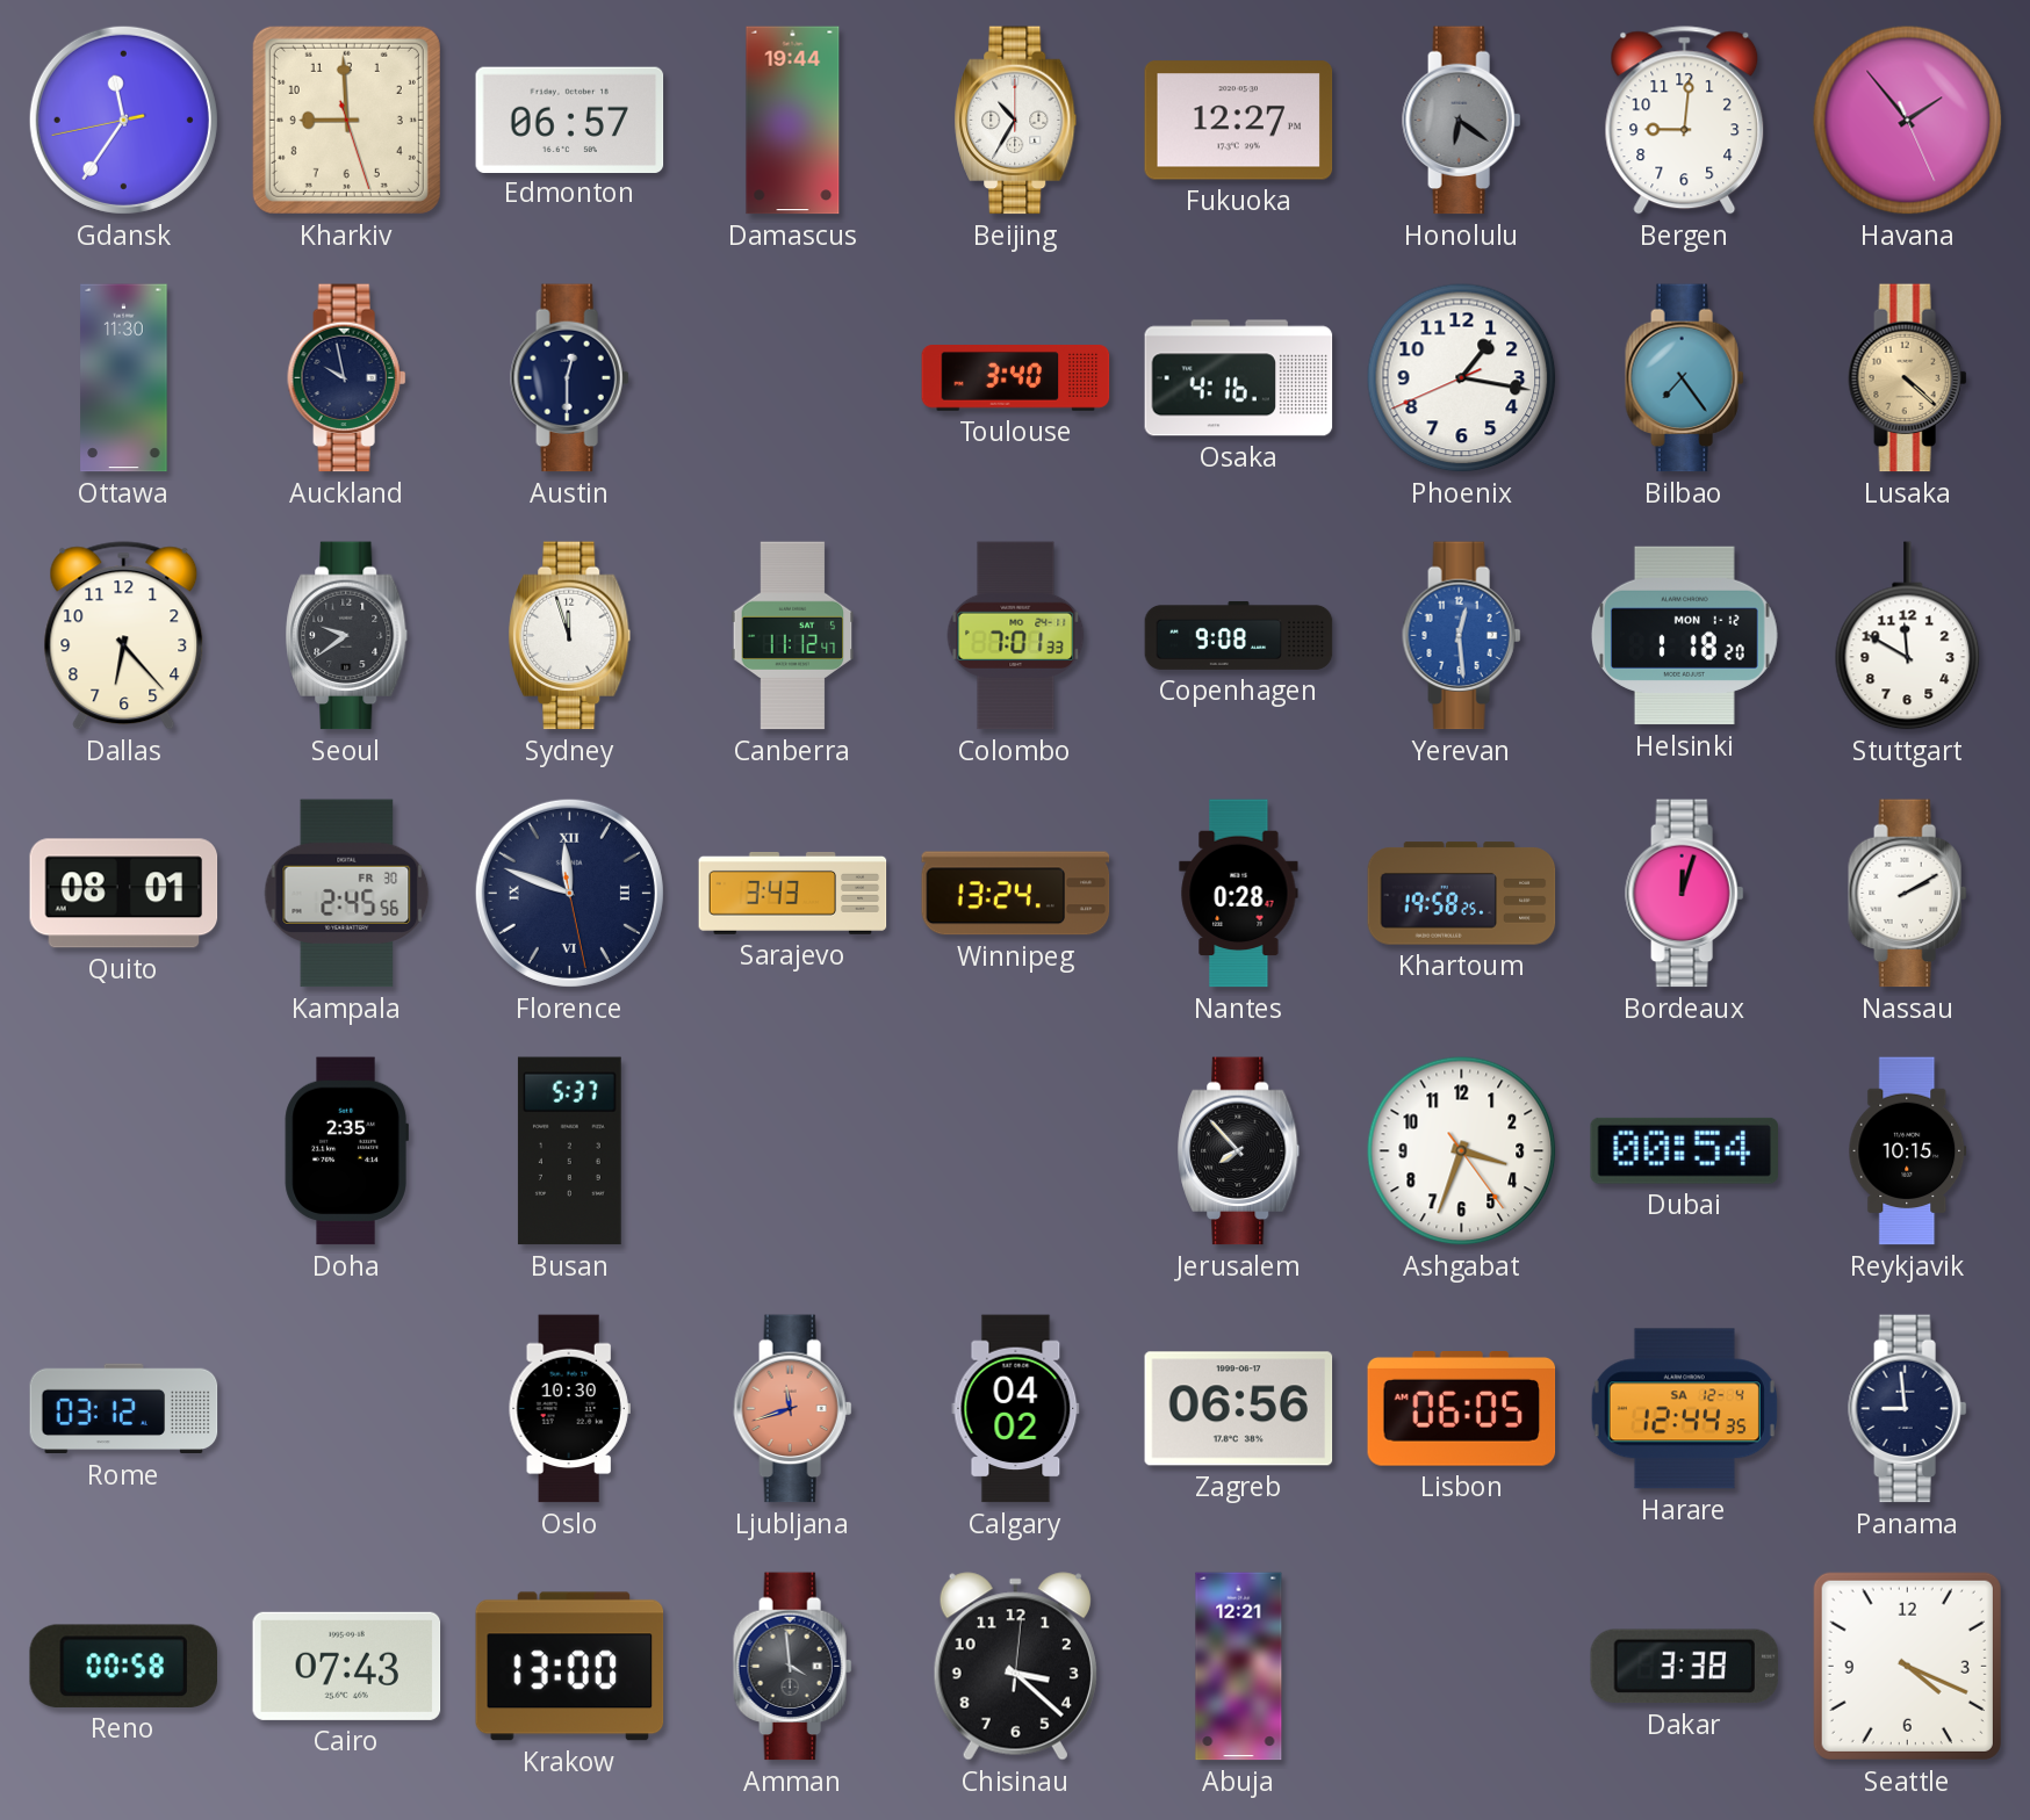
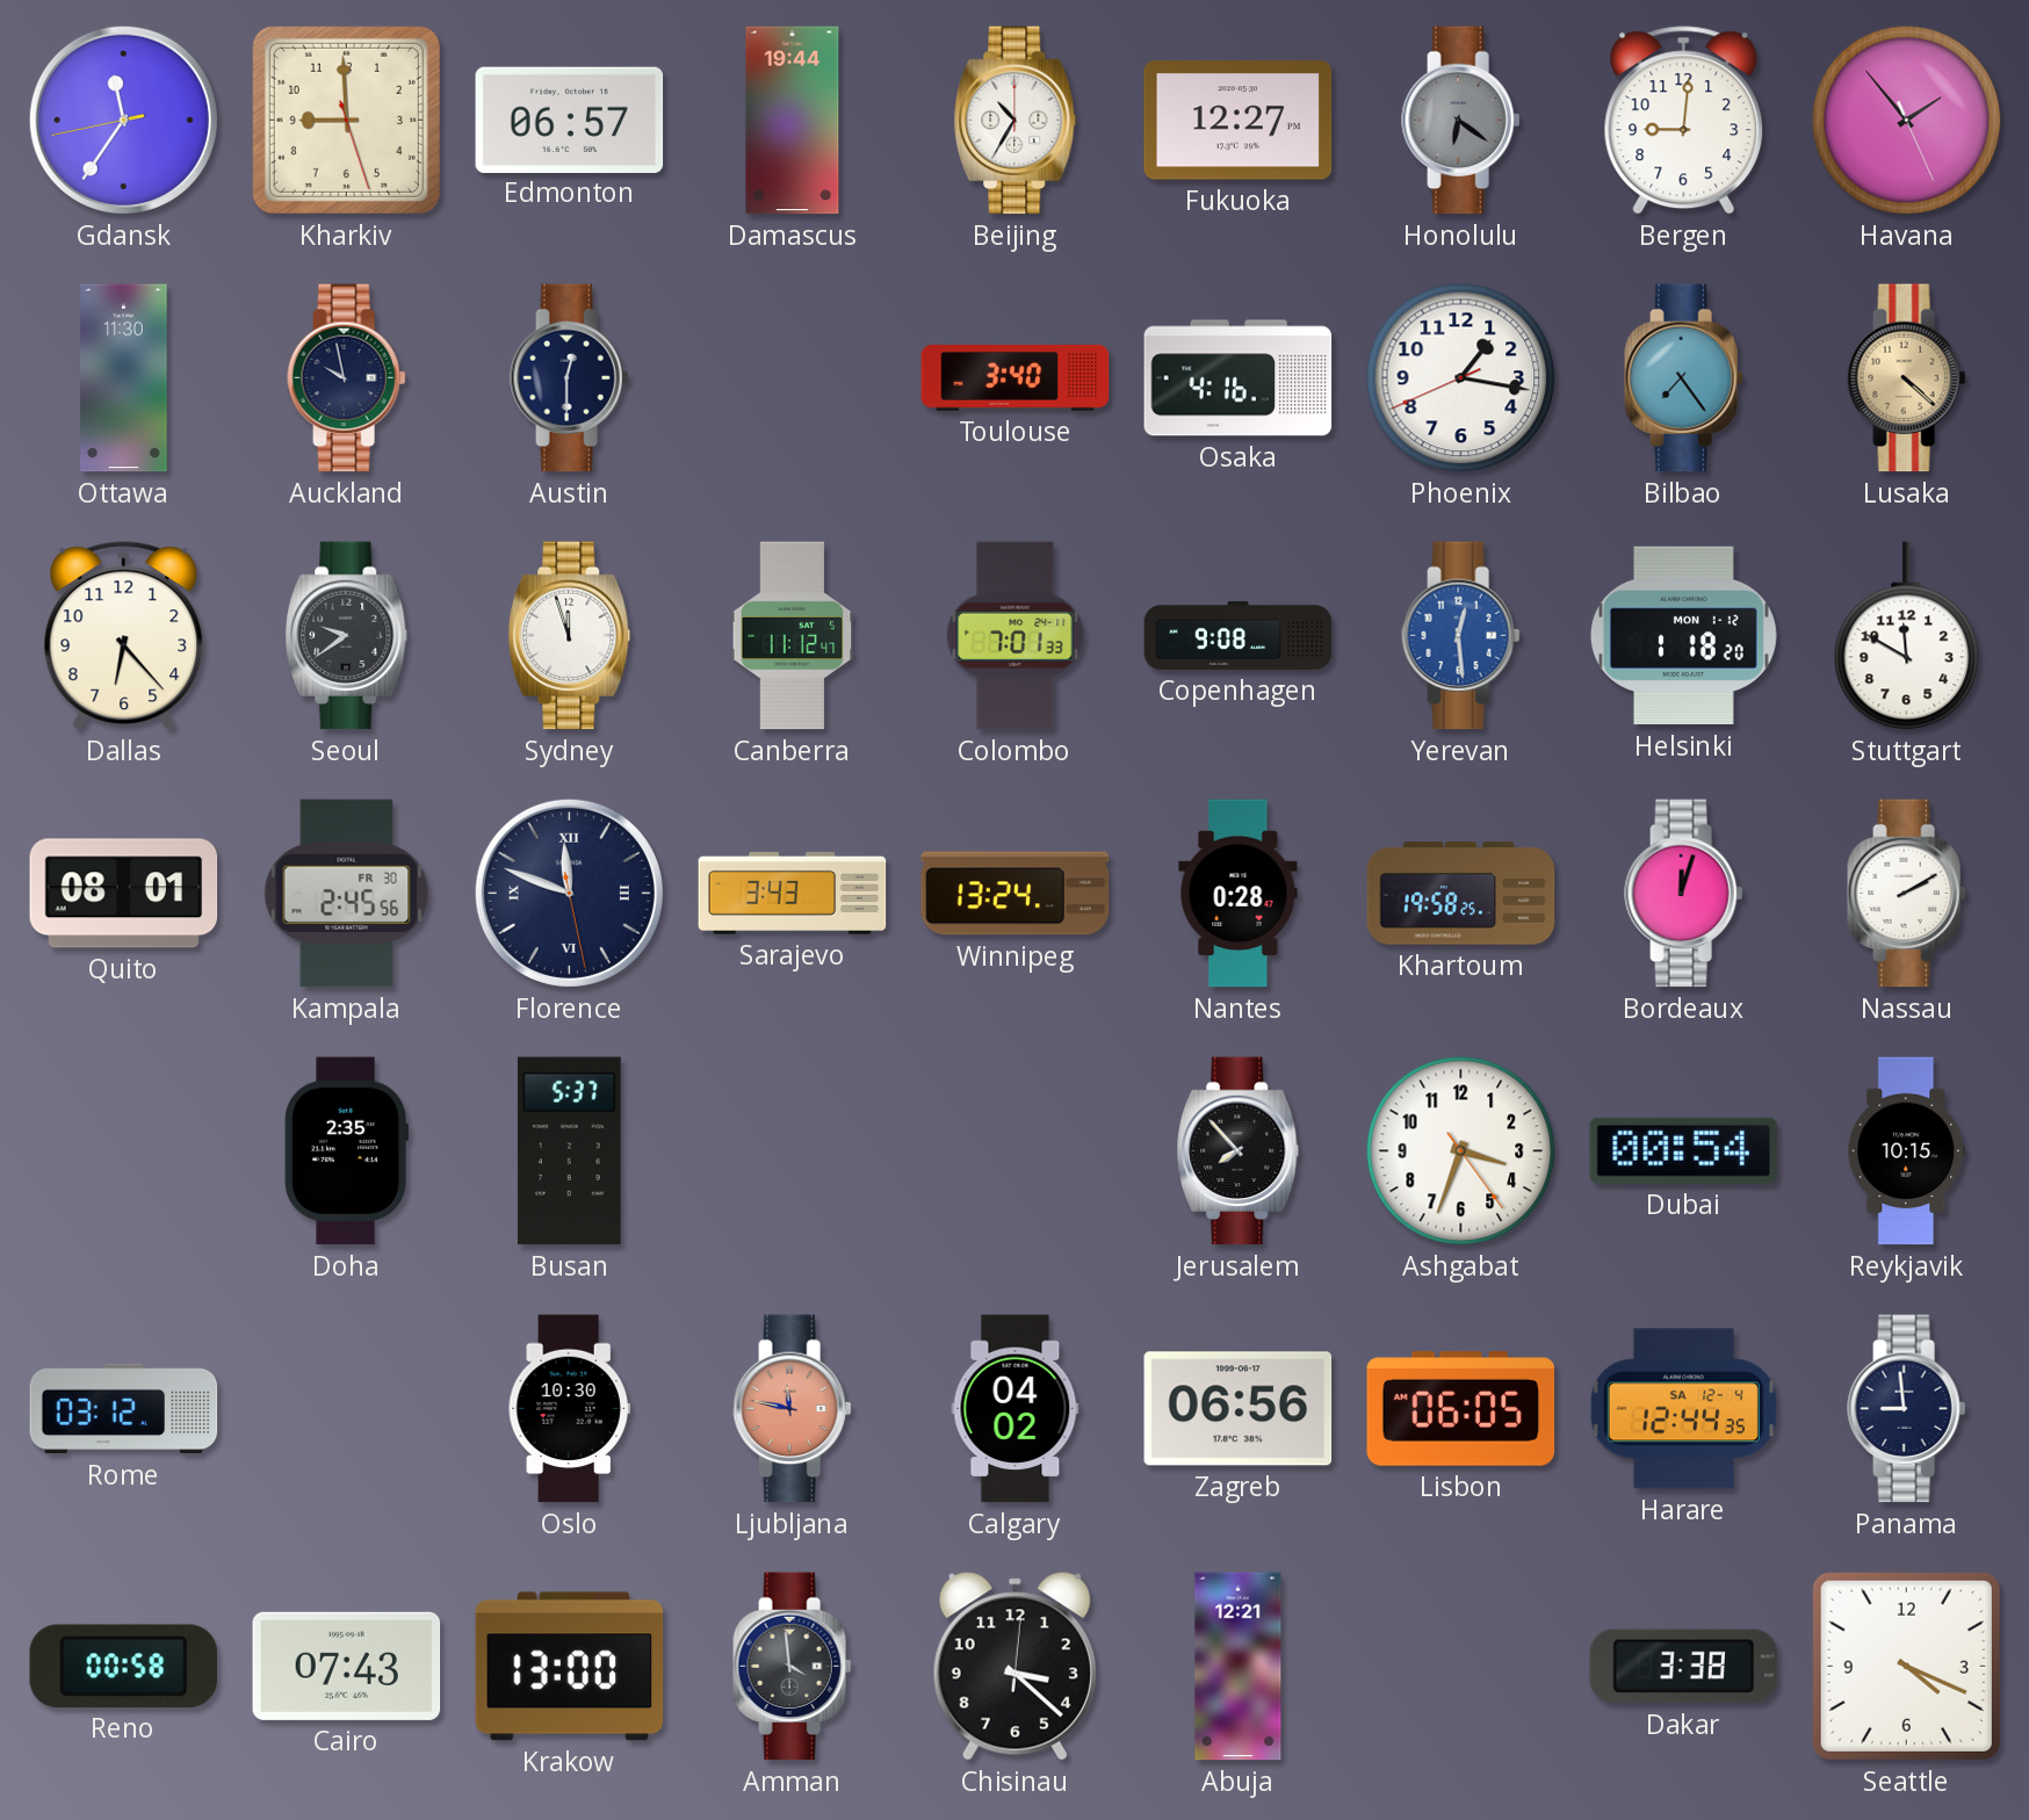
Ljubljana: 11:42 -> 11:47
